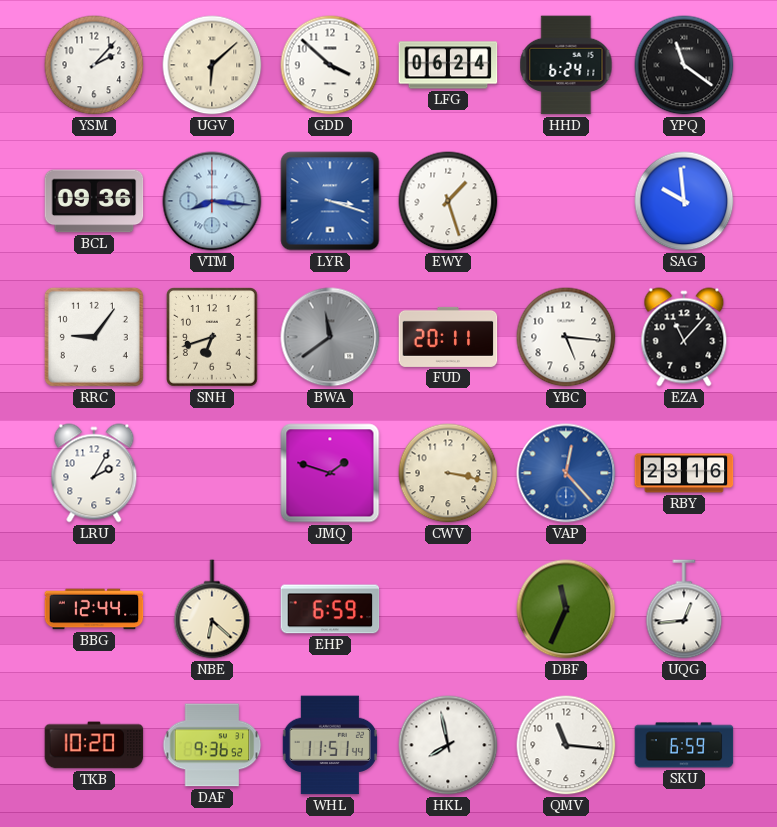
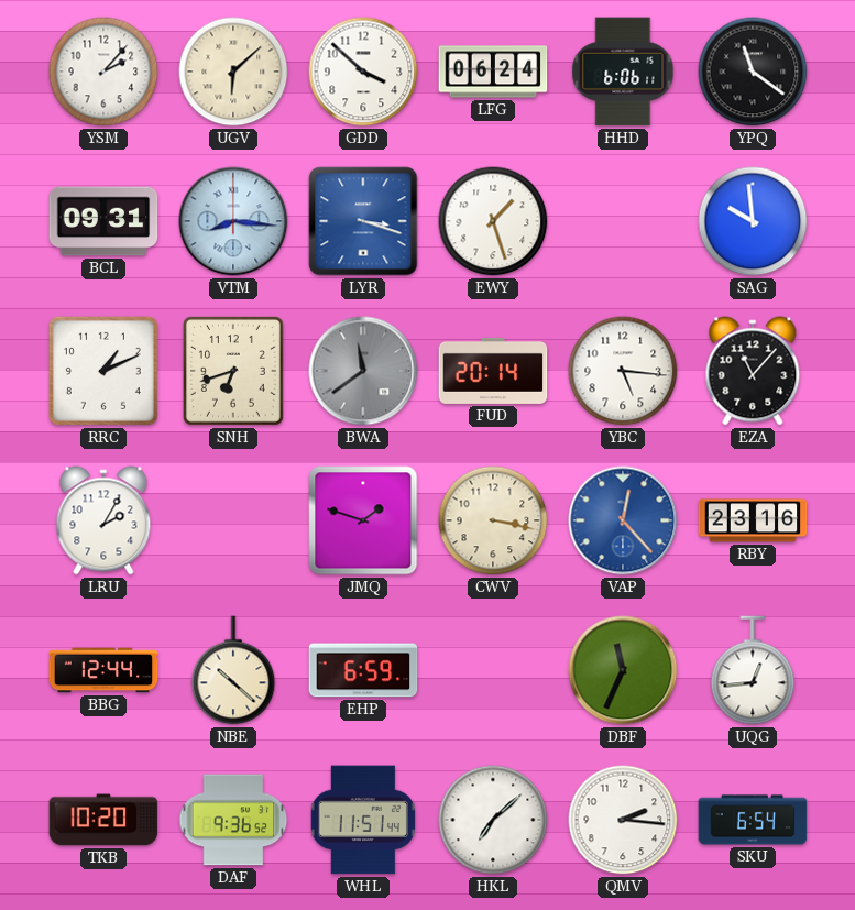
HHD: 6:24 -> 6:06
BCL: 09:36 -> 09:31
RRC: 9:06 -> 1:11
FUD: 20:11 -> 20:14
NBE: 6:22 -> 10:22
HKL: 7:58 -> 7:08
QMV: 11:16 -> 2:16
SKU: 6:59 -> 6:54
